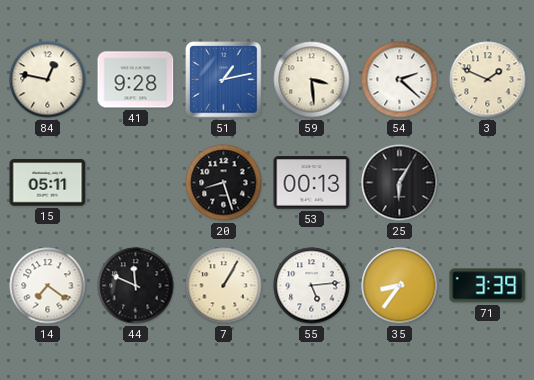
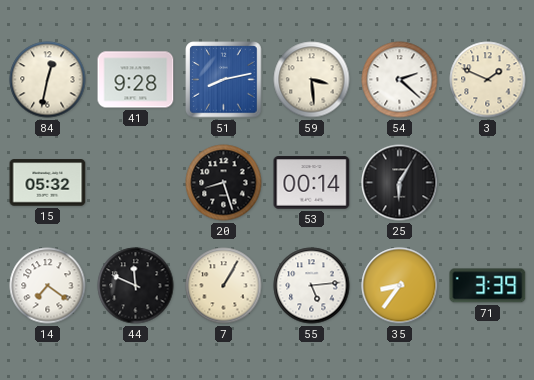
84: 12:47 -> 12:32
51: 1:13 -> 8:13
15: 05:11 -> 05:32
53: 00:13 -> 00:14
